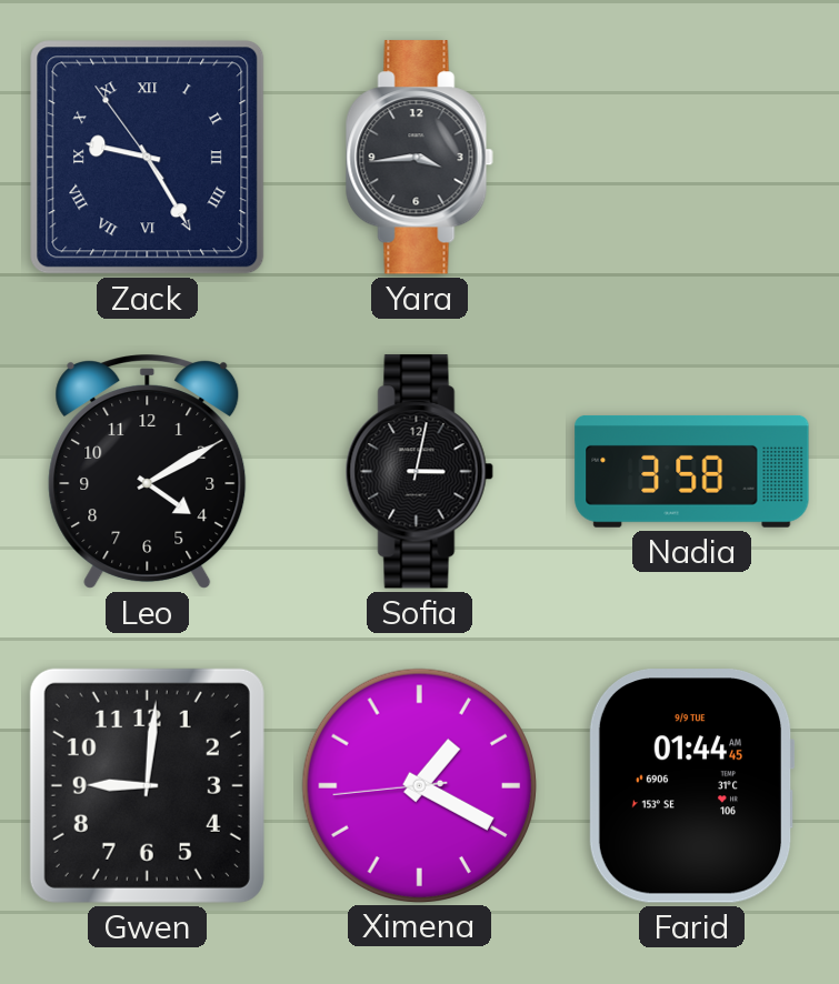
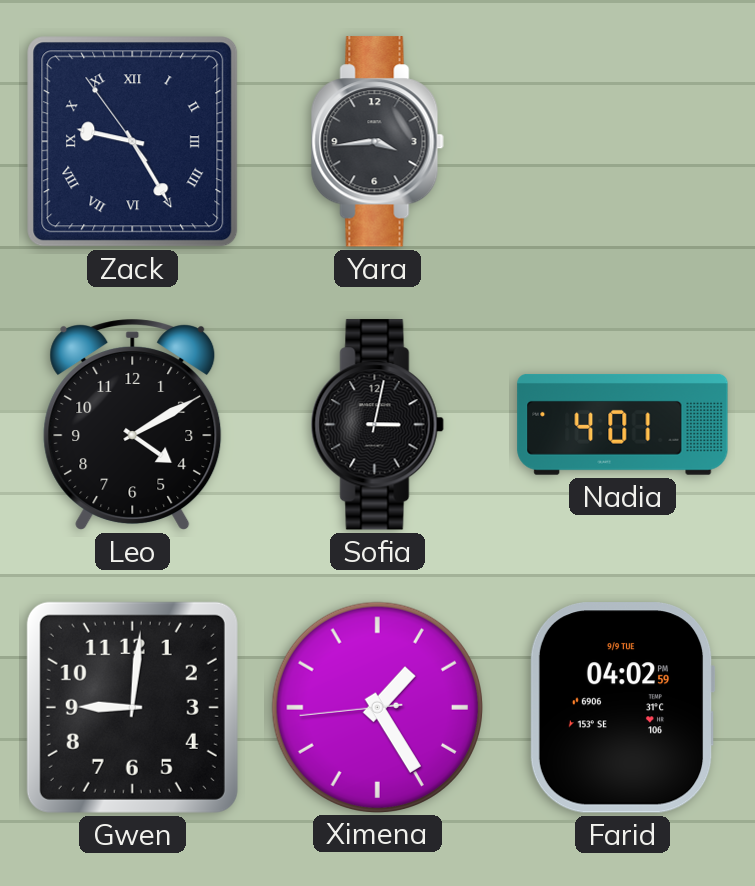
Nadia: 3:58 -> 4:01
Ximena: 1:19 -> 1:24
Farid: 01:44 -> 04:02
